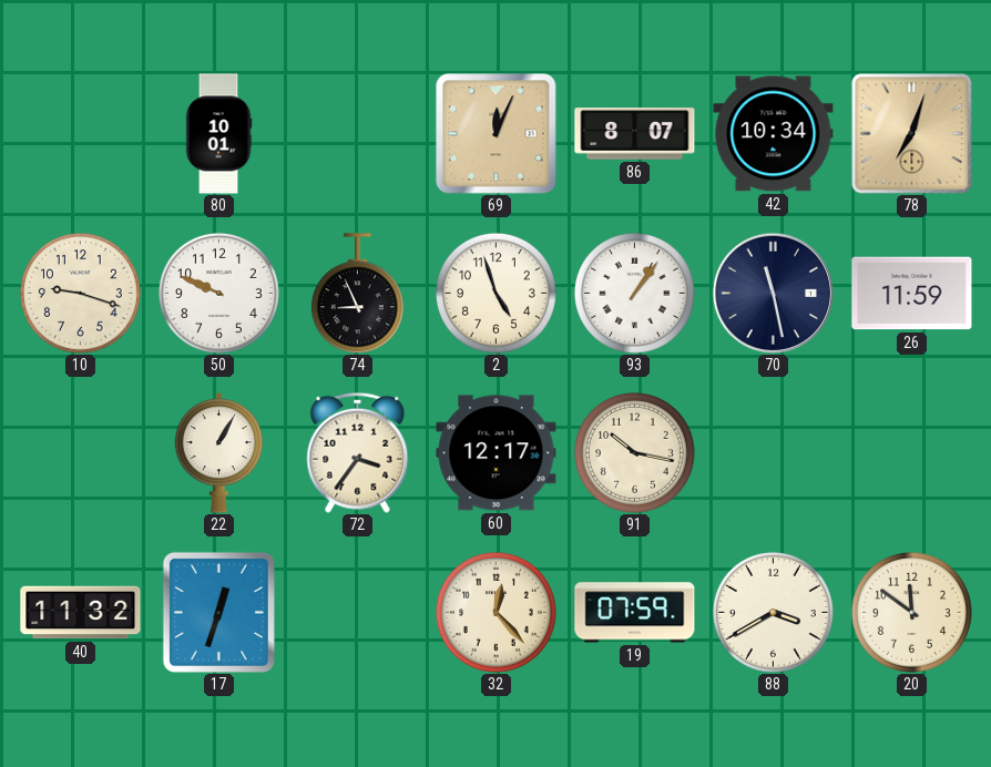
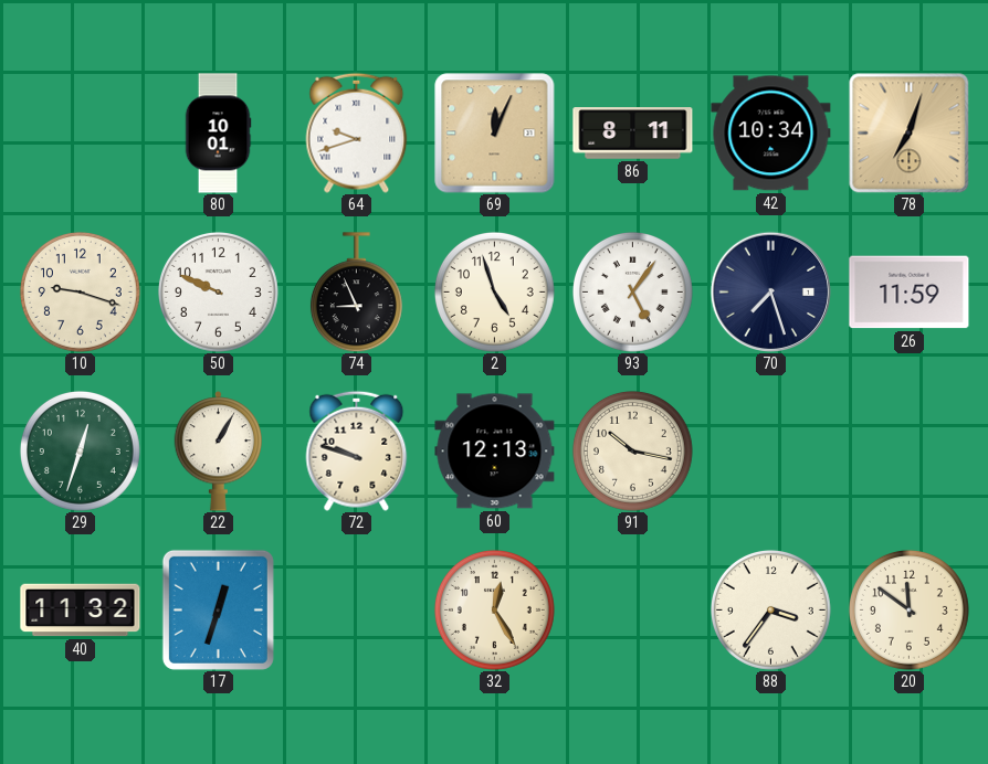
64: none -> 9:42
86: 8:07 -> 8:11
93: 1:06 -> 5:06
70: 11:28 -> 7:27
29: none -> 12:33
72: 3:36 -> 9:48
60: 12:17 -> 12:13
32: 12:23 -> 12:25
19: 07:59 -> none
88: 3:40 -> 3:36
